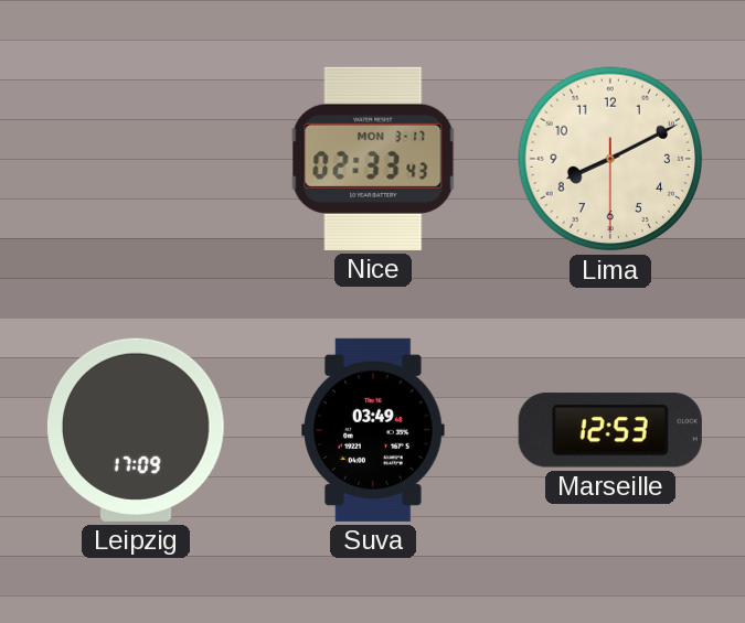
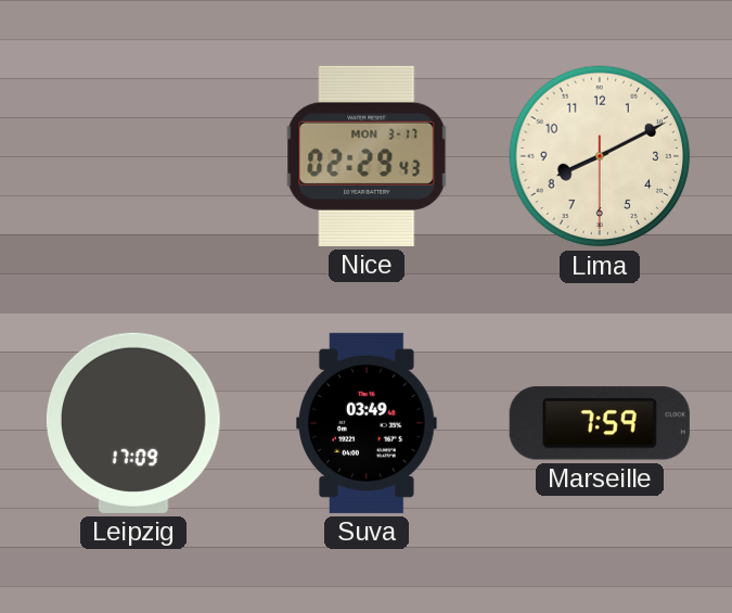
Nice: 02:33 -> 02:29
Marseille: 12:53 -> 7:59
